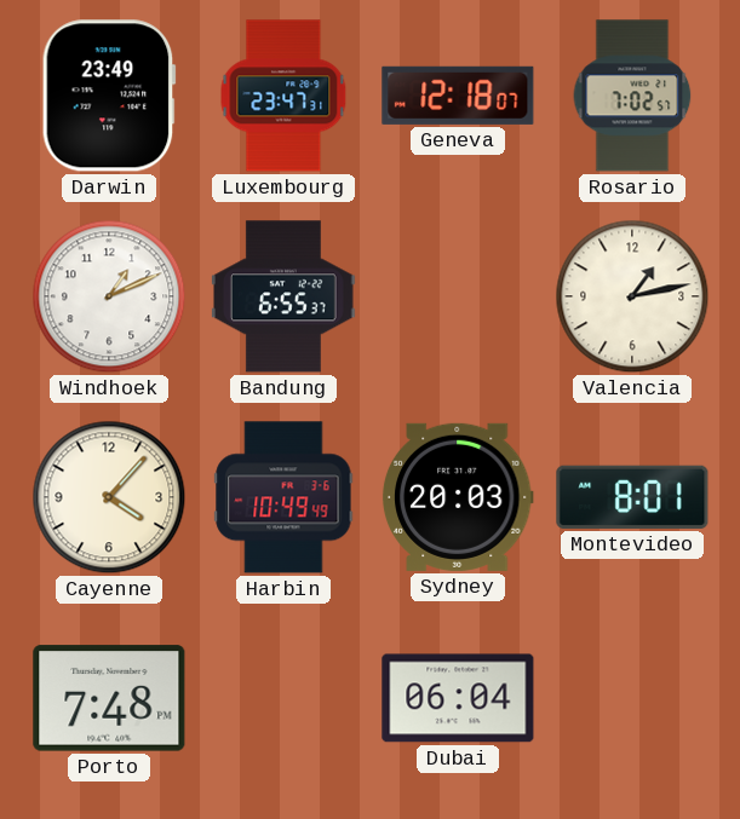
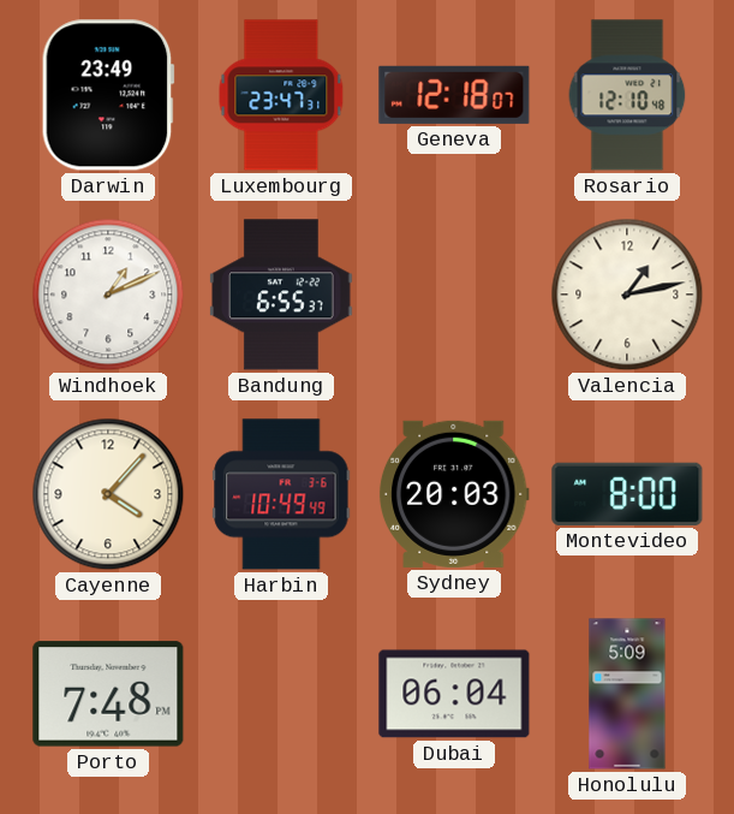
Rosario: 7:02 -> 12:10
Montevideo: 8:01 -> 8:00
Honolulu: none -> 5:09
